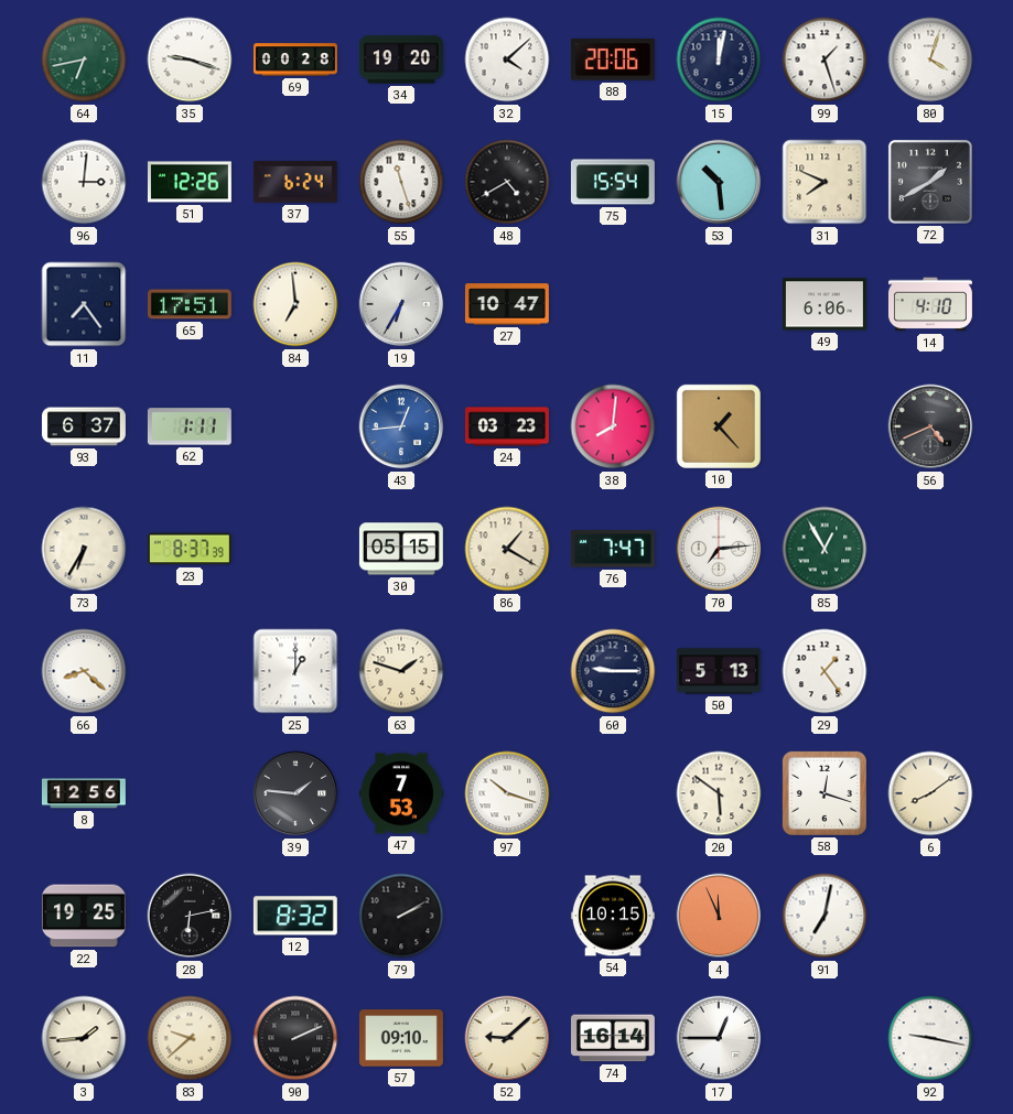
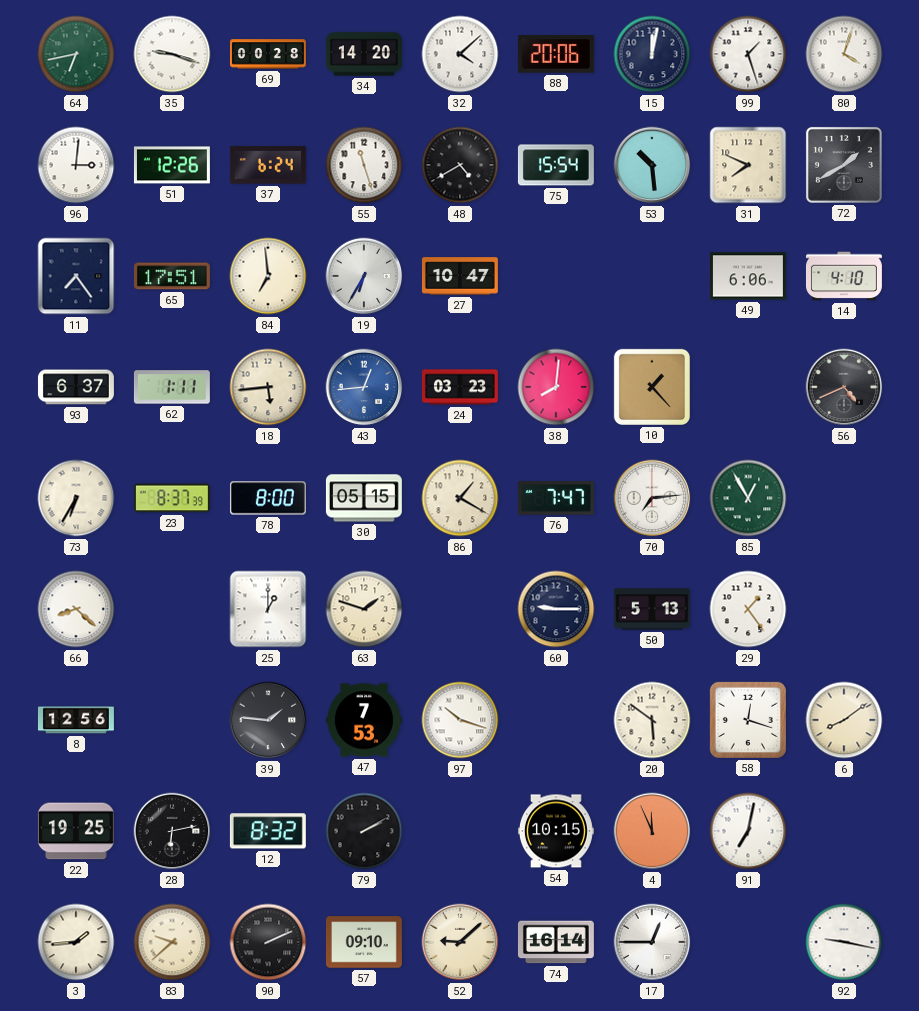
34: 19:20 -> 14:20
18: none -> 5:44
78: none -> 8:00
